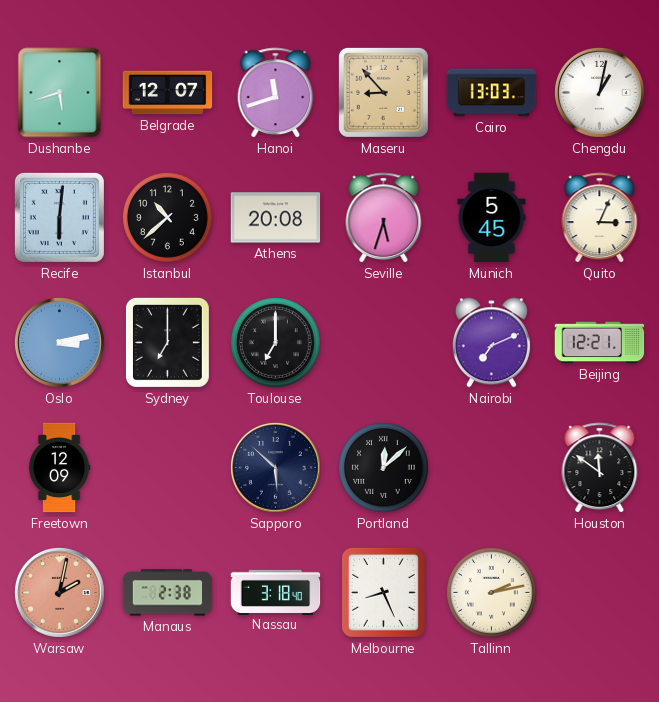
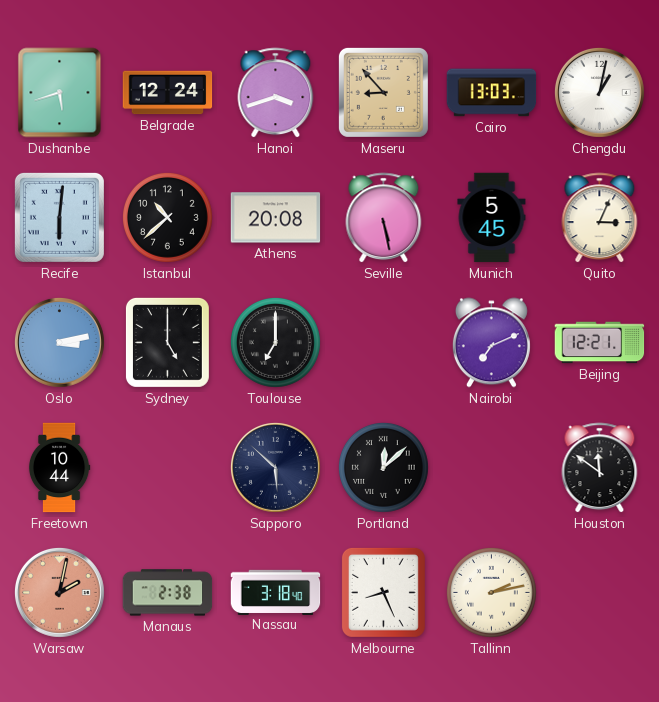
Belgrade: 12:07 -> 12:24
Hanoi: 11:42 -> 3:42
Seville: 5:33 -> 5:28
Sydney: 7:00 -> 5:00
Freetown: 12:09 -> 10:44
